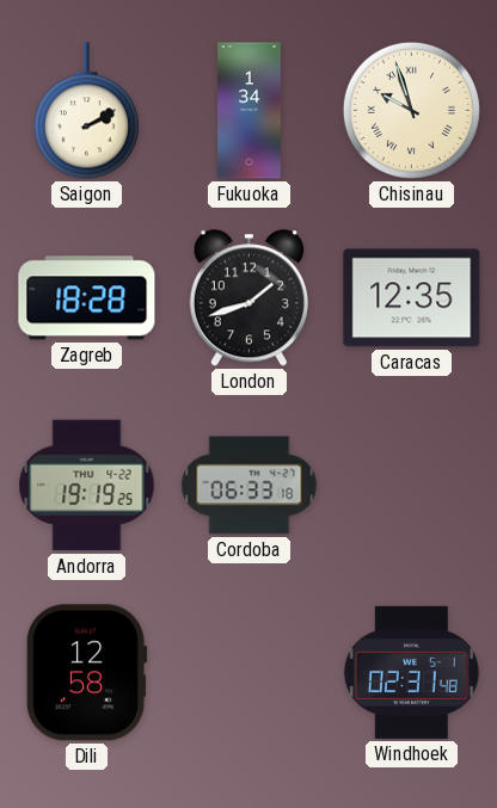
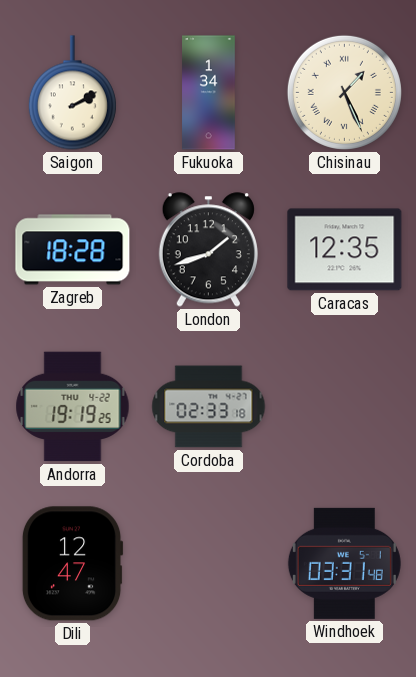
Chisinau: 9:57 -> 1:26
Cordoba: 06:33 -> 02:33
Dili: 12:58 -> 12:47
Windhoek: 02:31 -> 03:31
